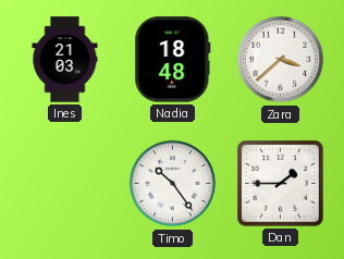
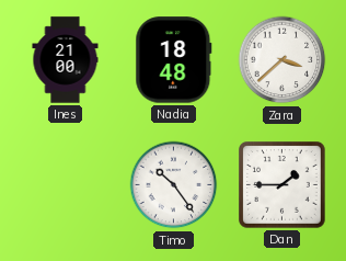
Ines: 21:03 -> 21:00
